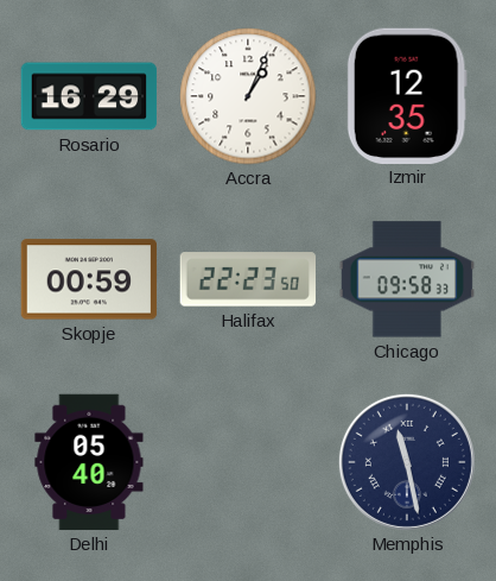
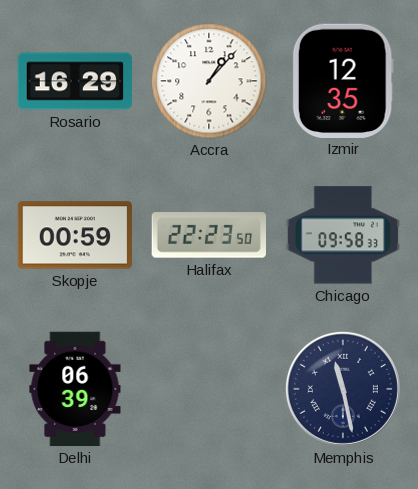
Accra: 1:04 -> 1:07
Delhi: 05:40 -> 06:39
